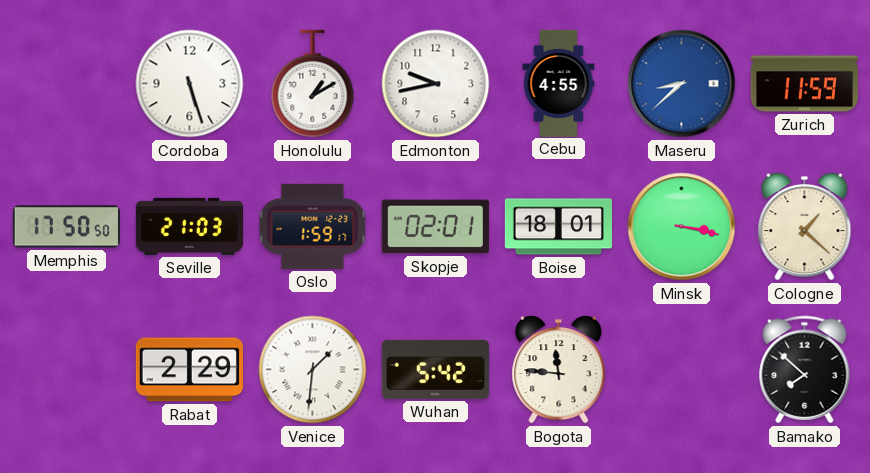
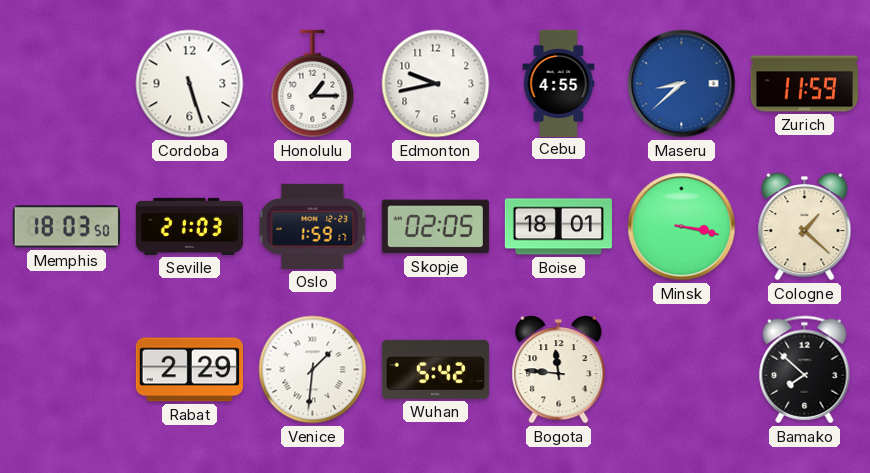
Honolulu: 1:10 -> 1:15
Memphis: 17:50 -> 18:03
Skopje: 02:01 -> 02:05
